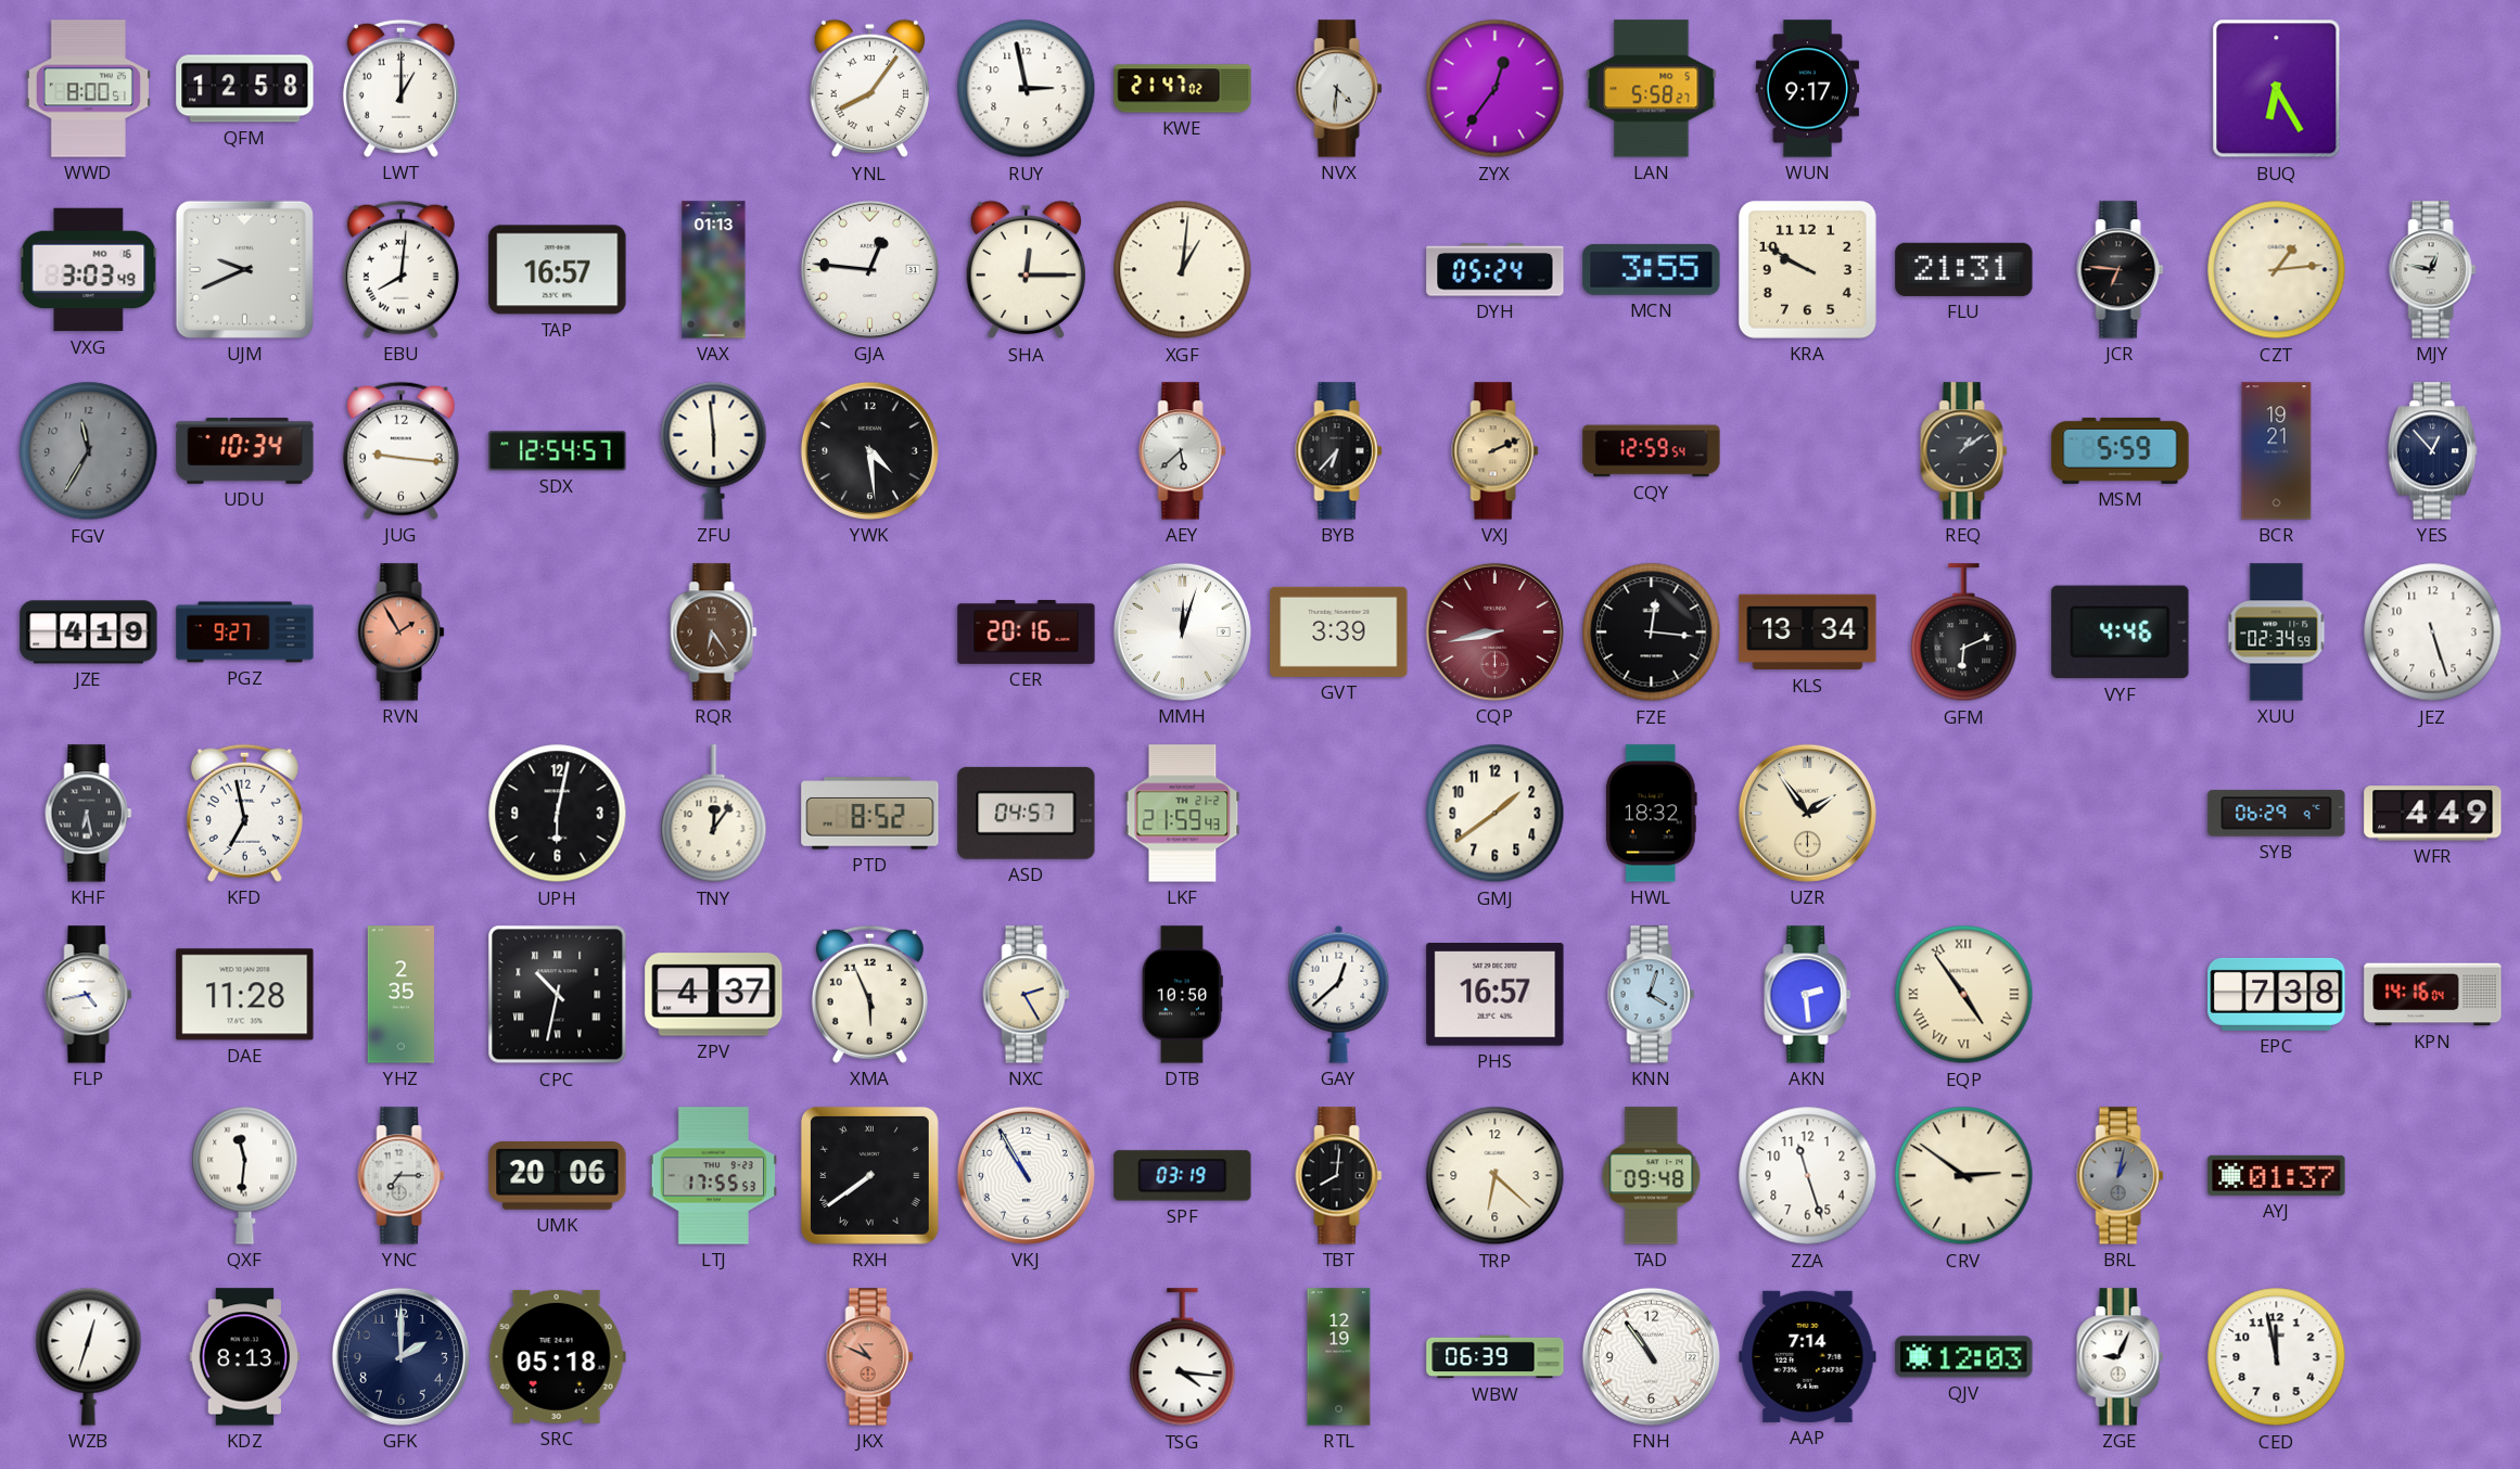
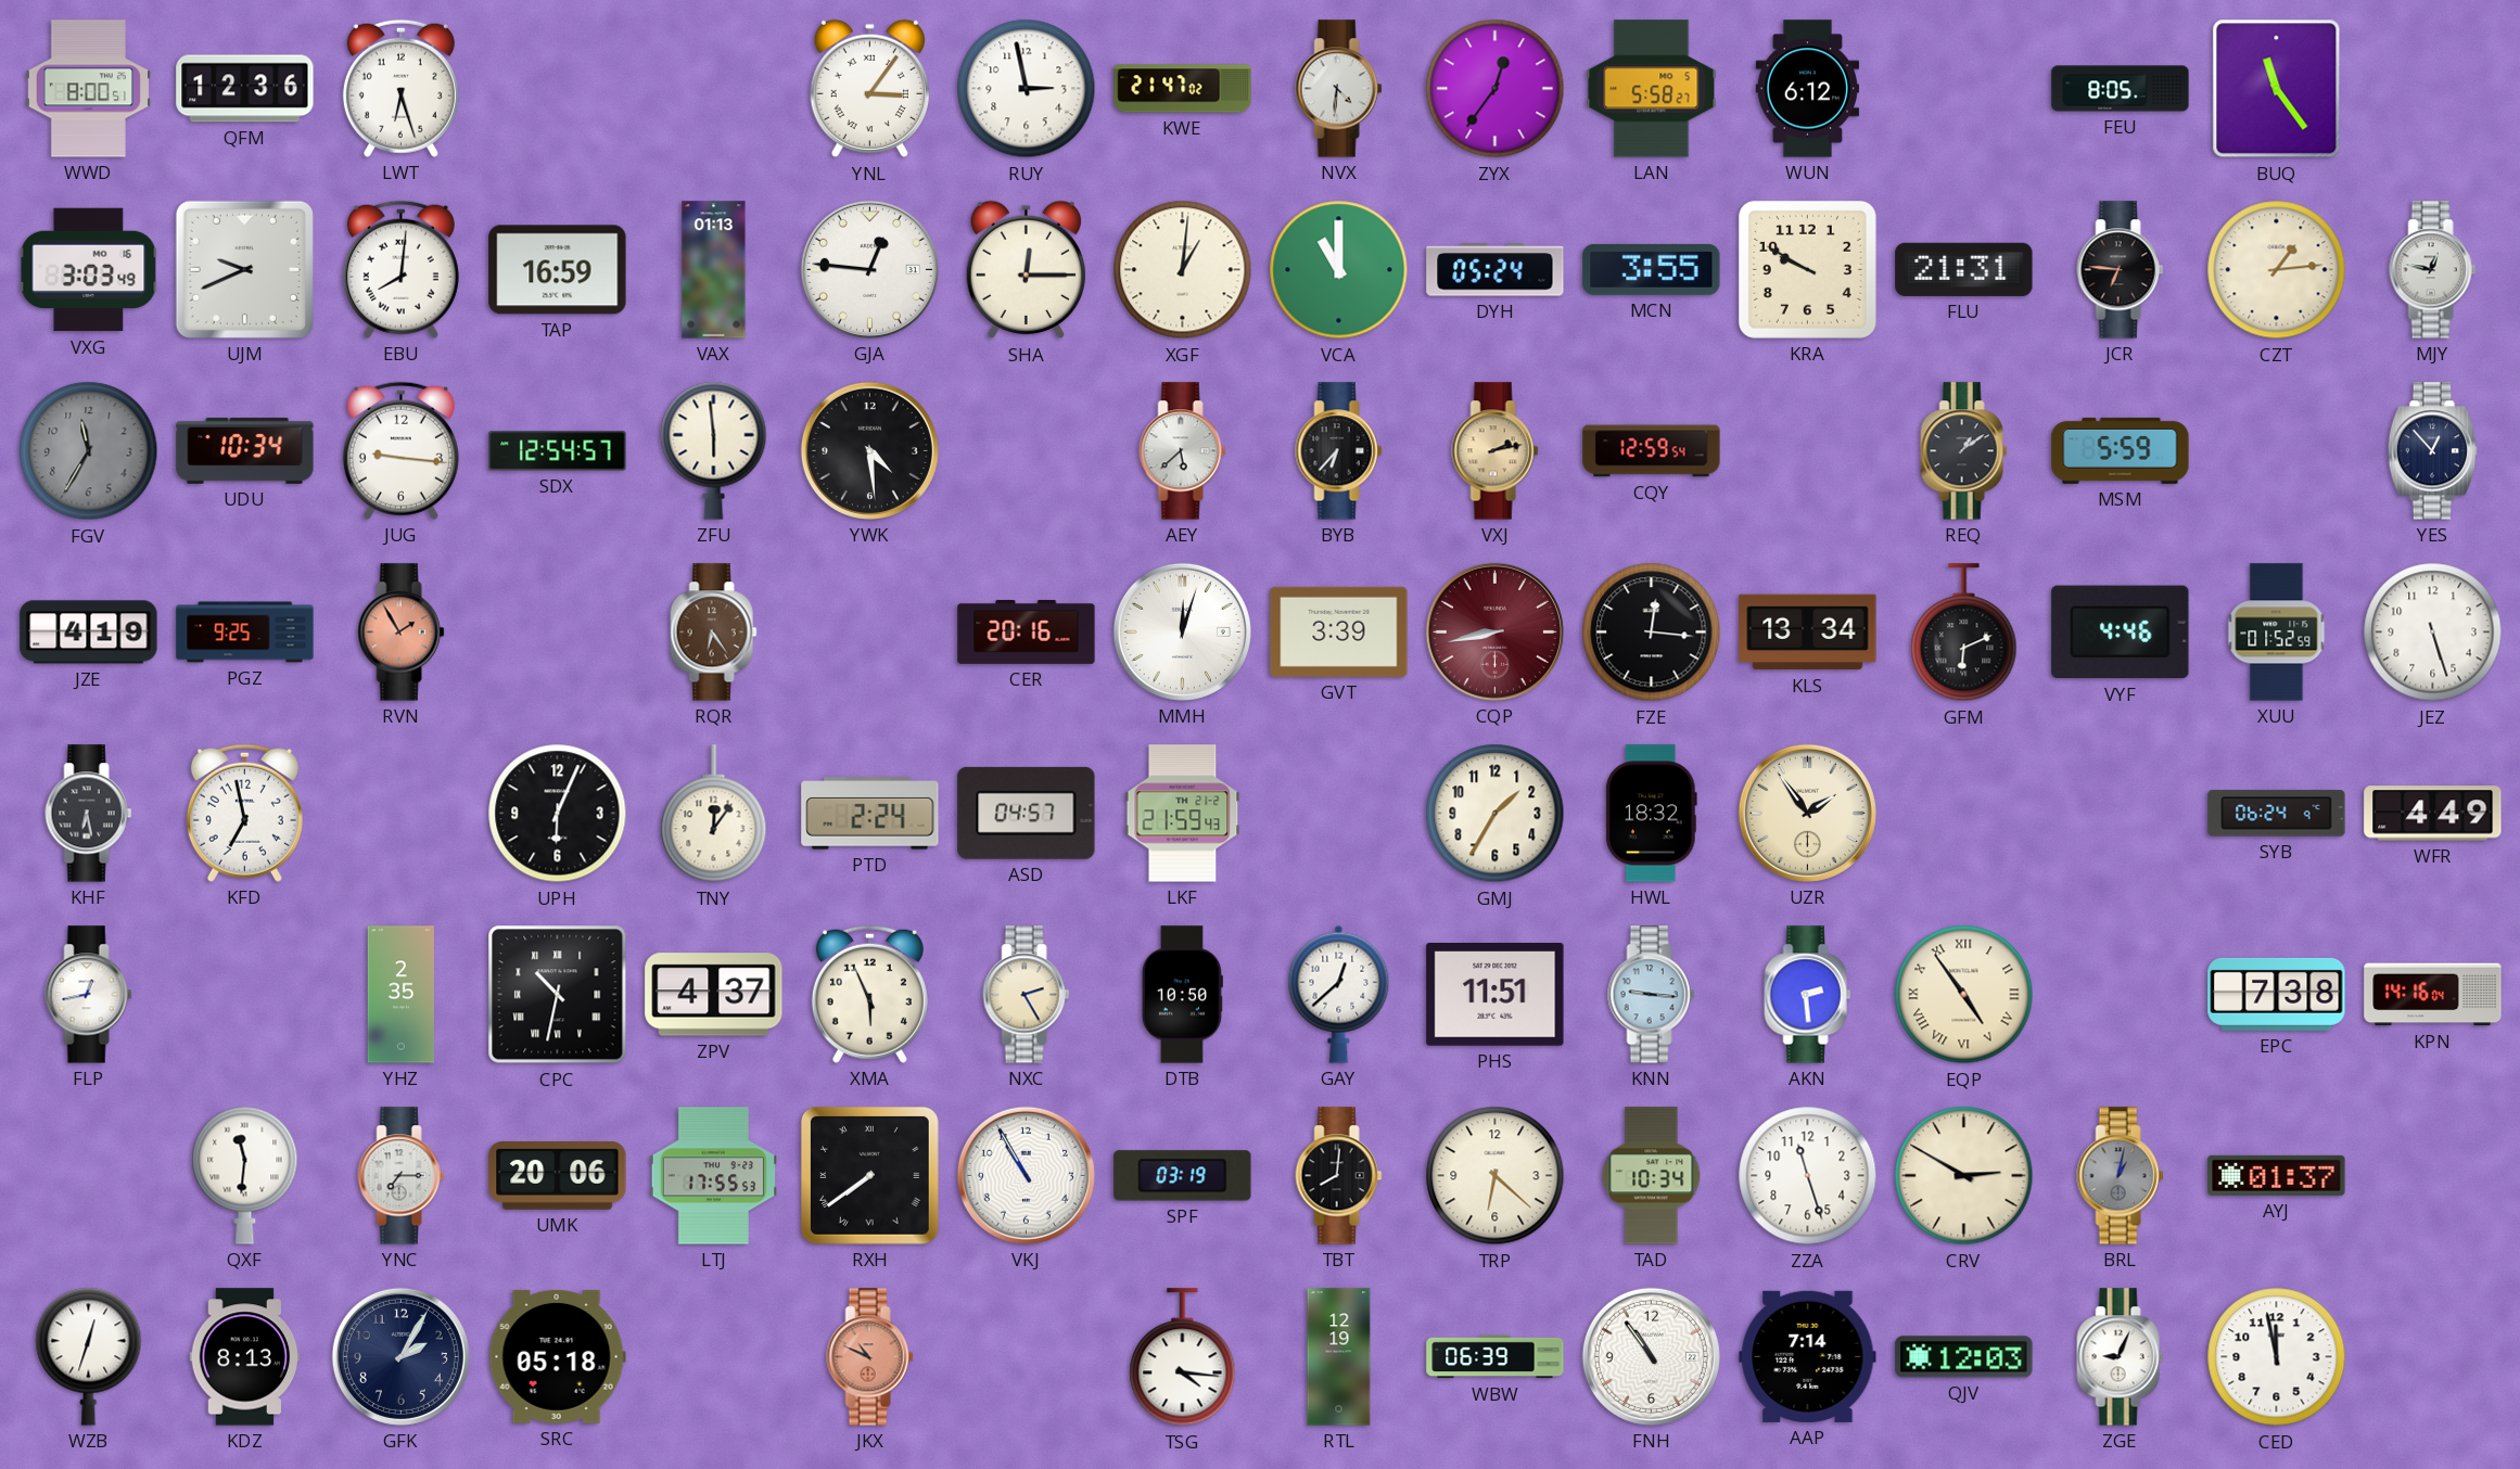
QFM: 12:58 -> 12:36
LWT: 1:00 -> 6:27
YNL: 8:06 -> 3:06
WUN: 9:17 -> 6:12
FEU: none -> 8:05
BUQ: 6:25 -> 11:24
TAP: 16:57 -> 16:59
VCA: none -> 11:00
VXJ: 2:11 -> 2:13
BCR: 19:21 -> none
PGZ: 9:27 -> 9:25
XUU: 02:34 -> 01:52
UPH: 6:02 -> 6:04
PTD: 8:52 -> 2:24
GMJ: 1:39 -> 1:35
SYB: 06:29 -> 06:24
FLP: 4:43 -> 12:43
DAE: 11:28 -> none
PHS: 16:57 -> 11:51
KNN: 4:03 -> 9:16
TAD: 09:48 -> 10:34
CRV: 2:51 -> 2:50
GFK: 2:00 -> 2:05
